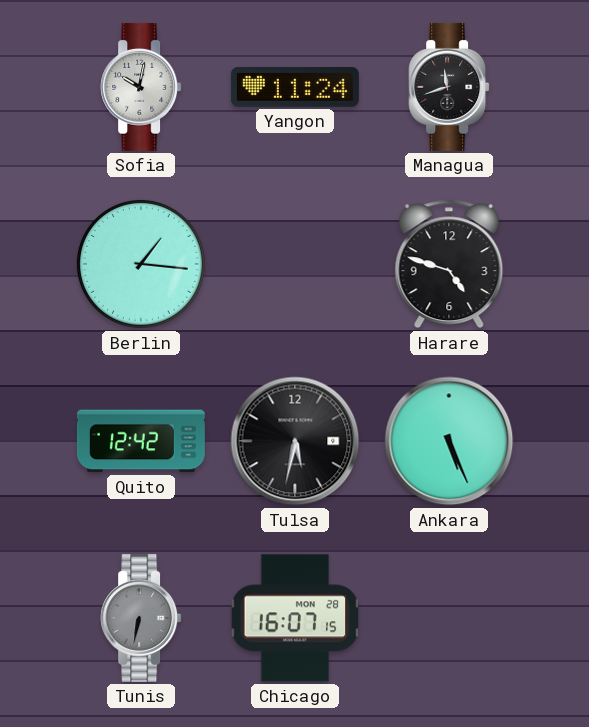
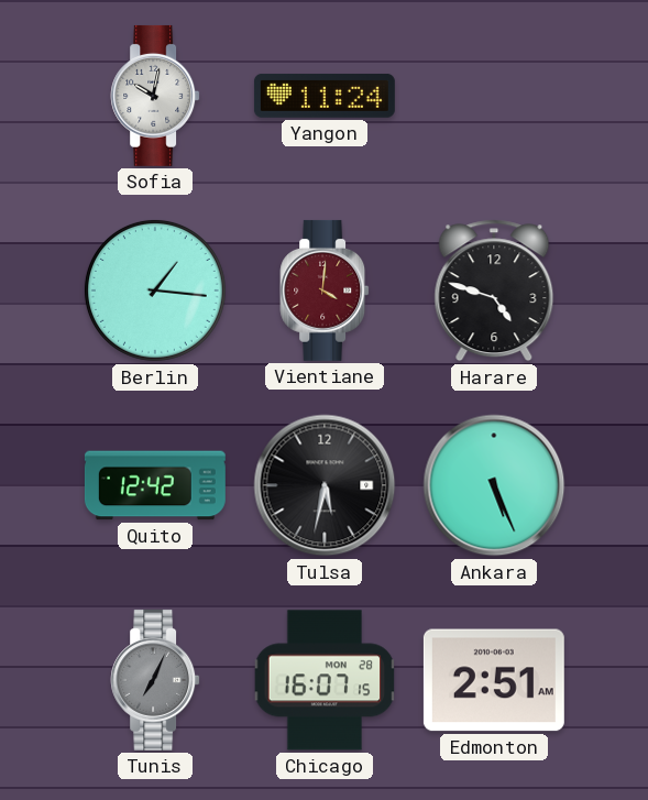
Managua: 11:42 -> none
Vientiane: none -> 4:01
Tunis: 6:32 -> 7:04
Edmonton: none -> 2:51
